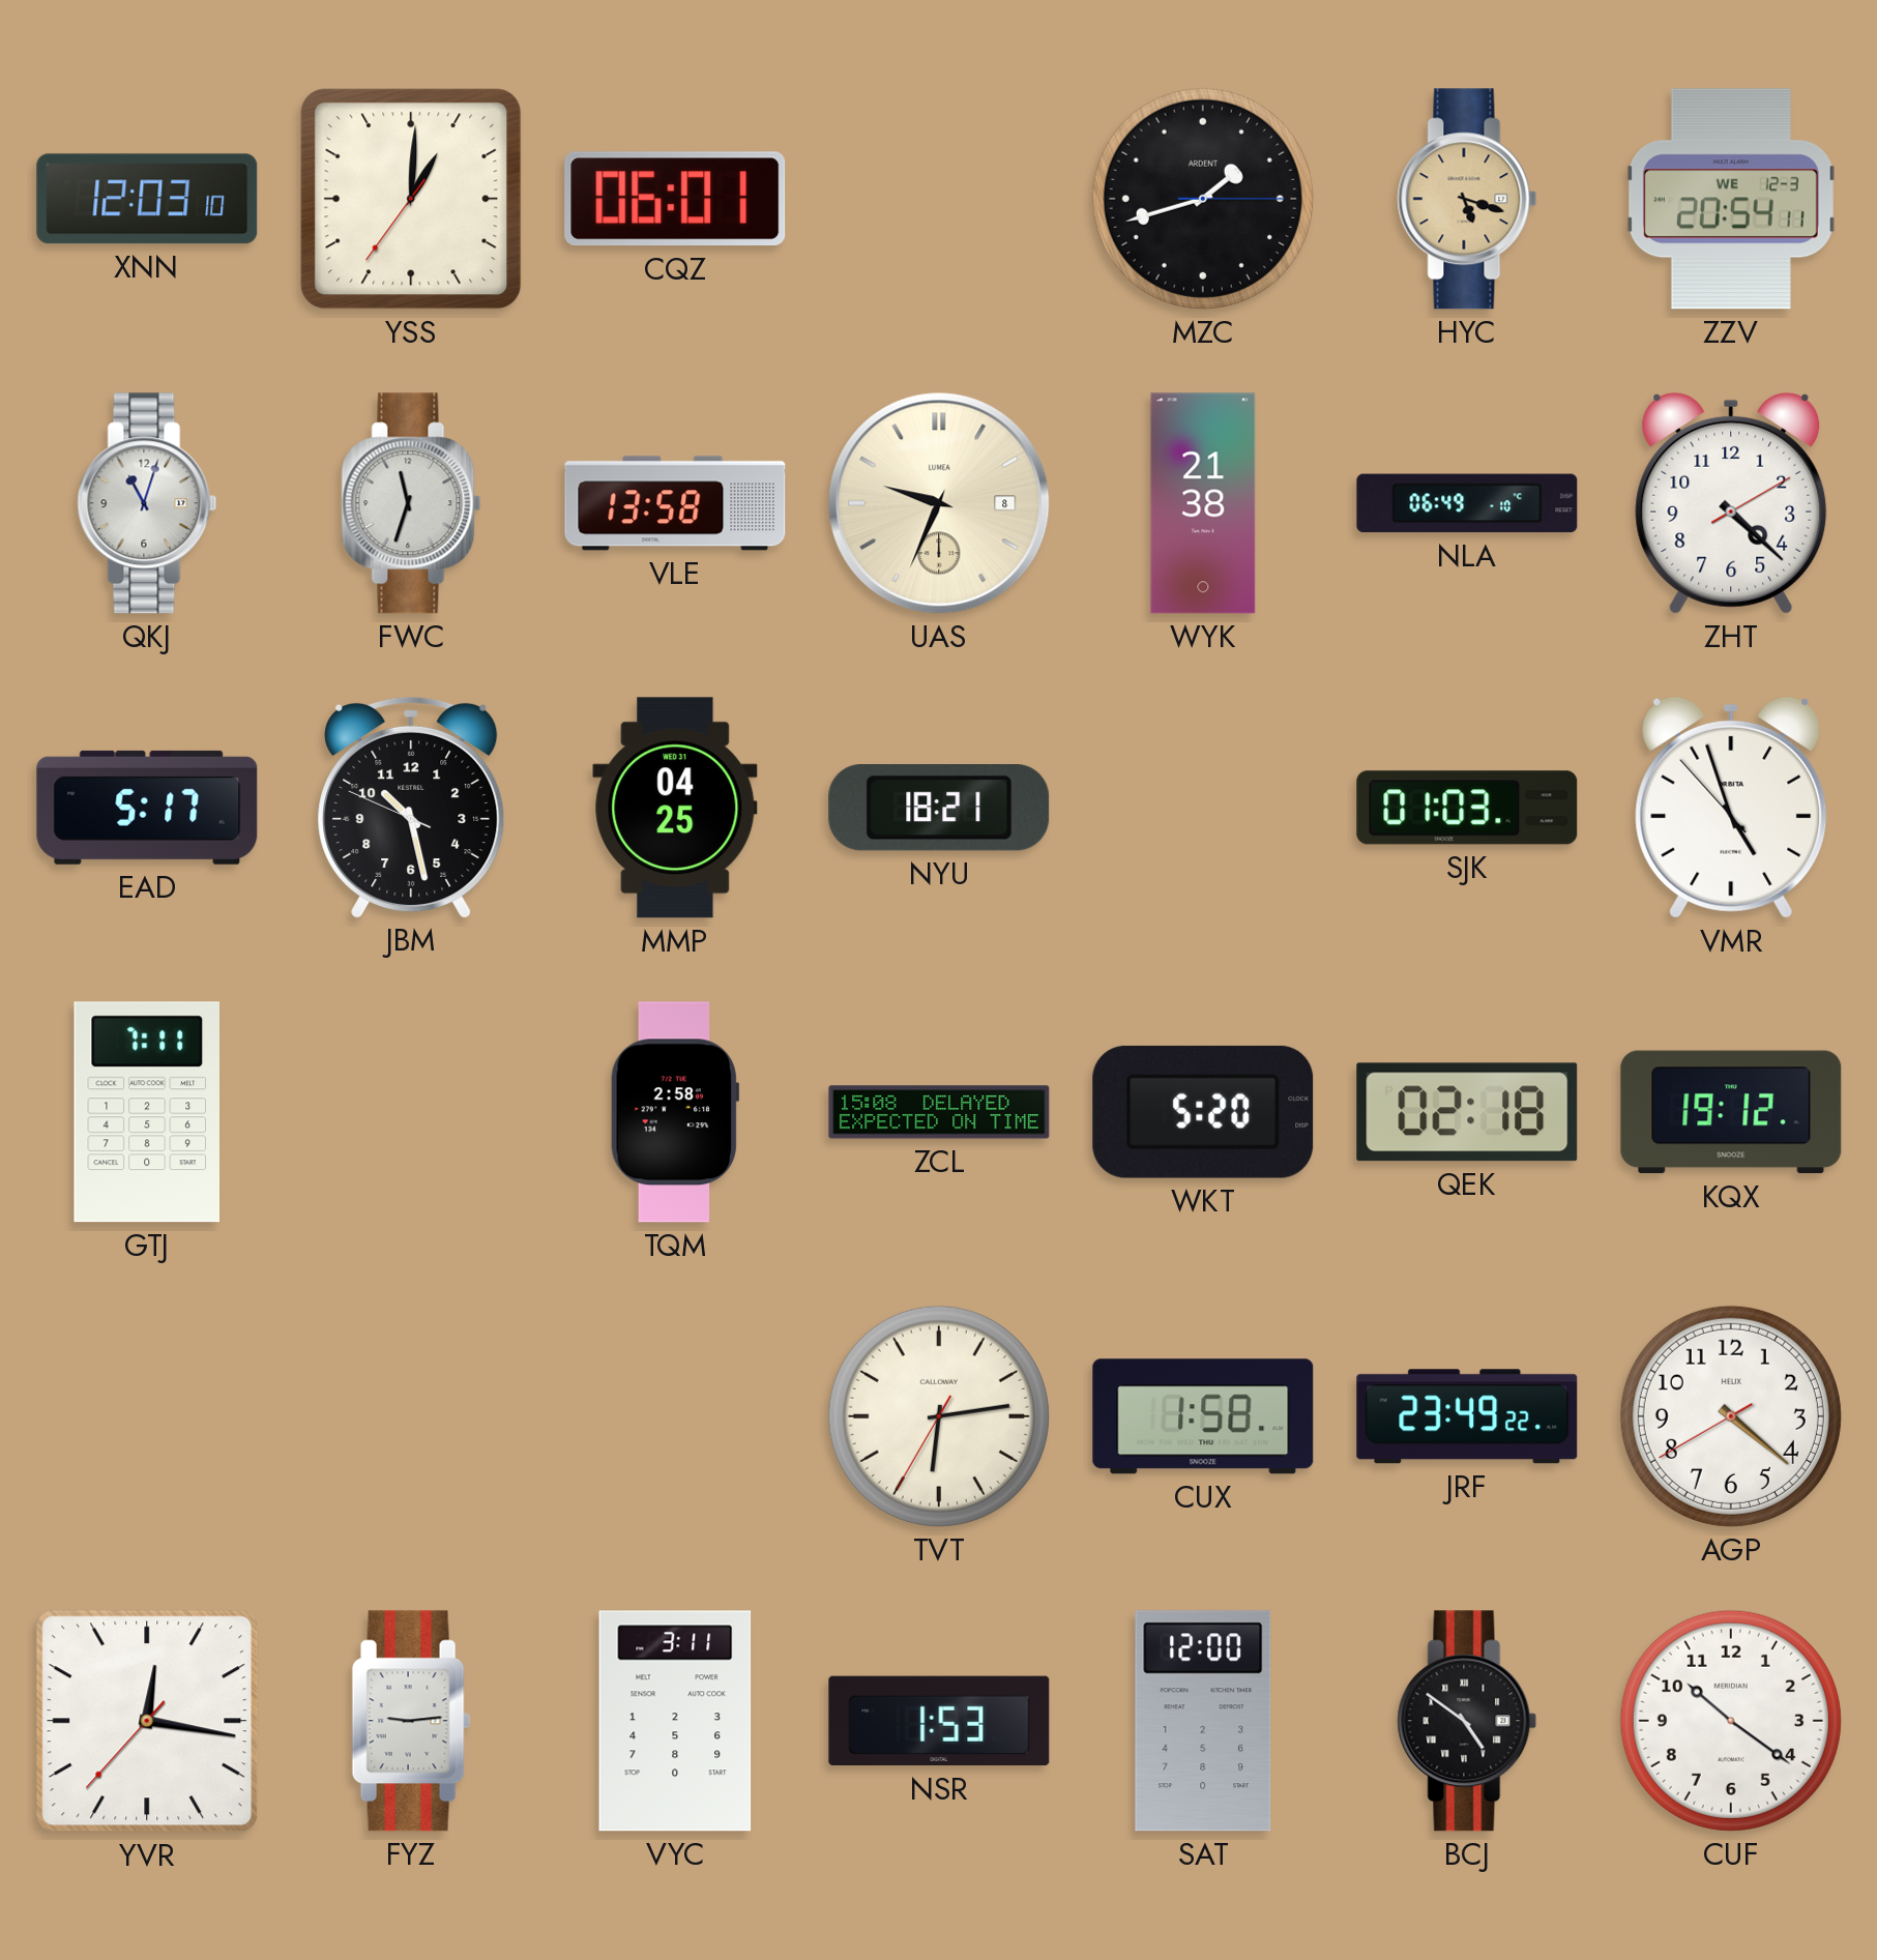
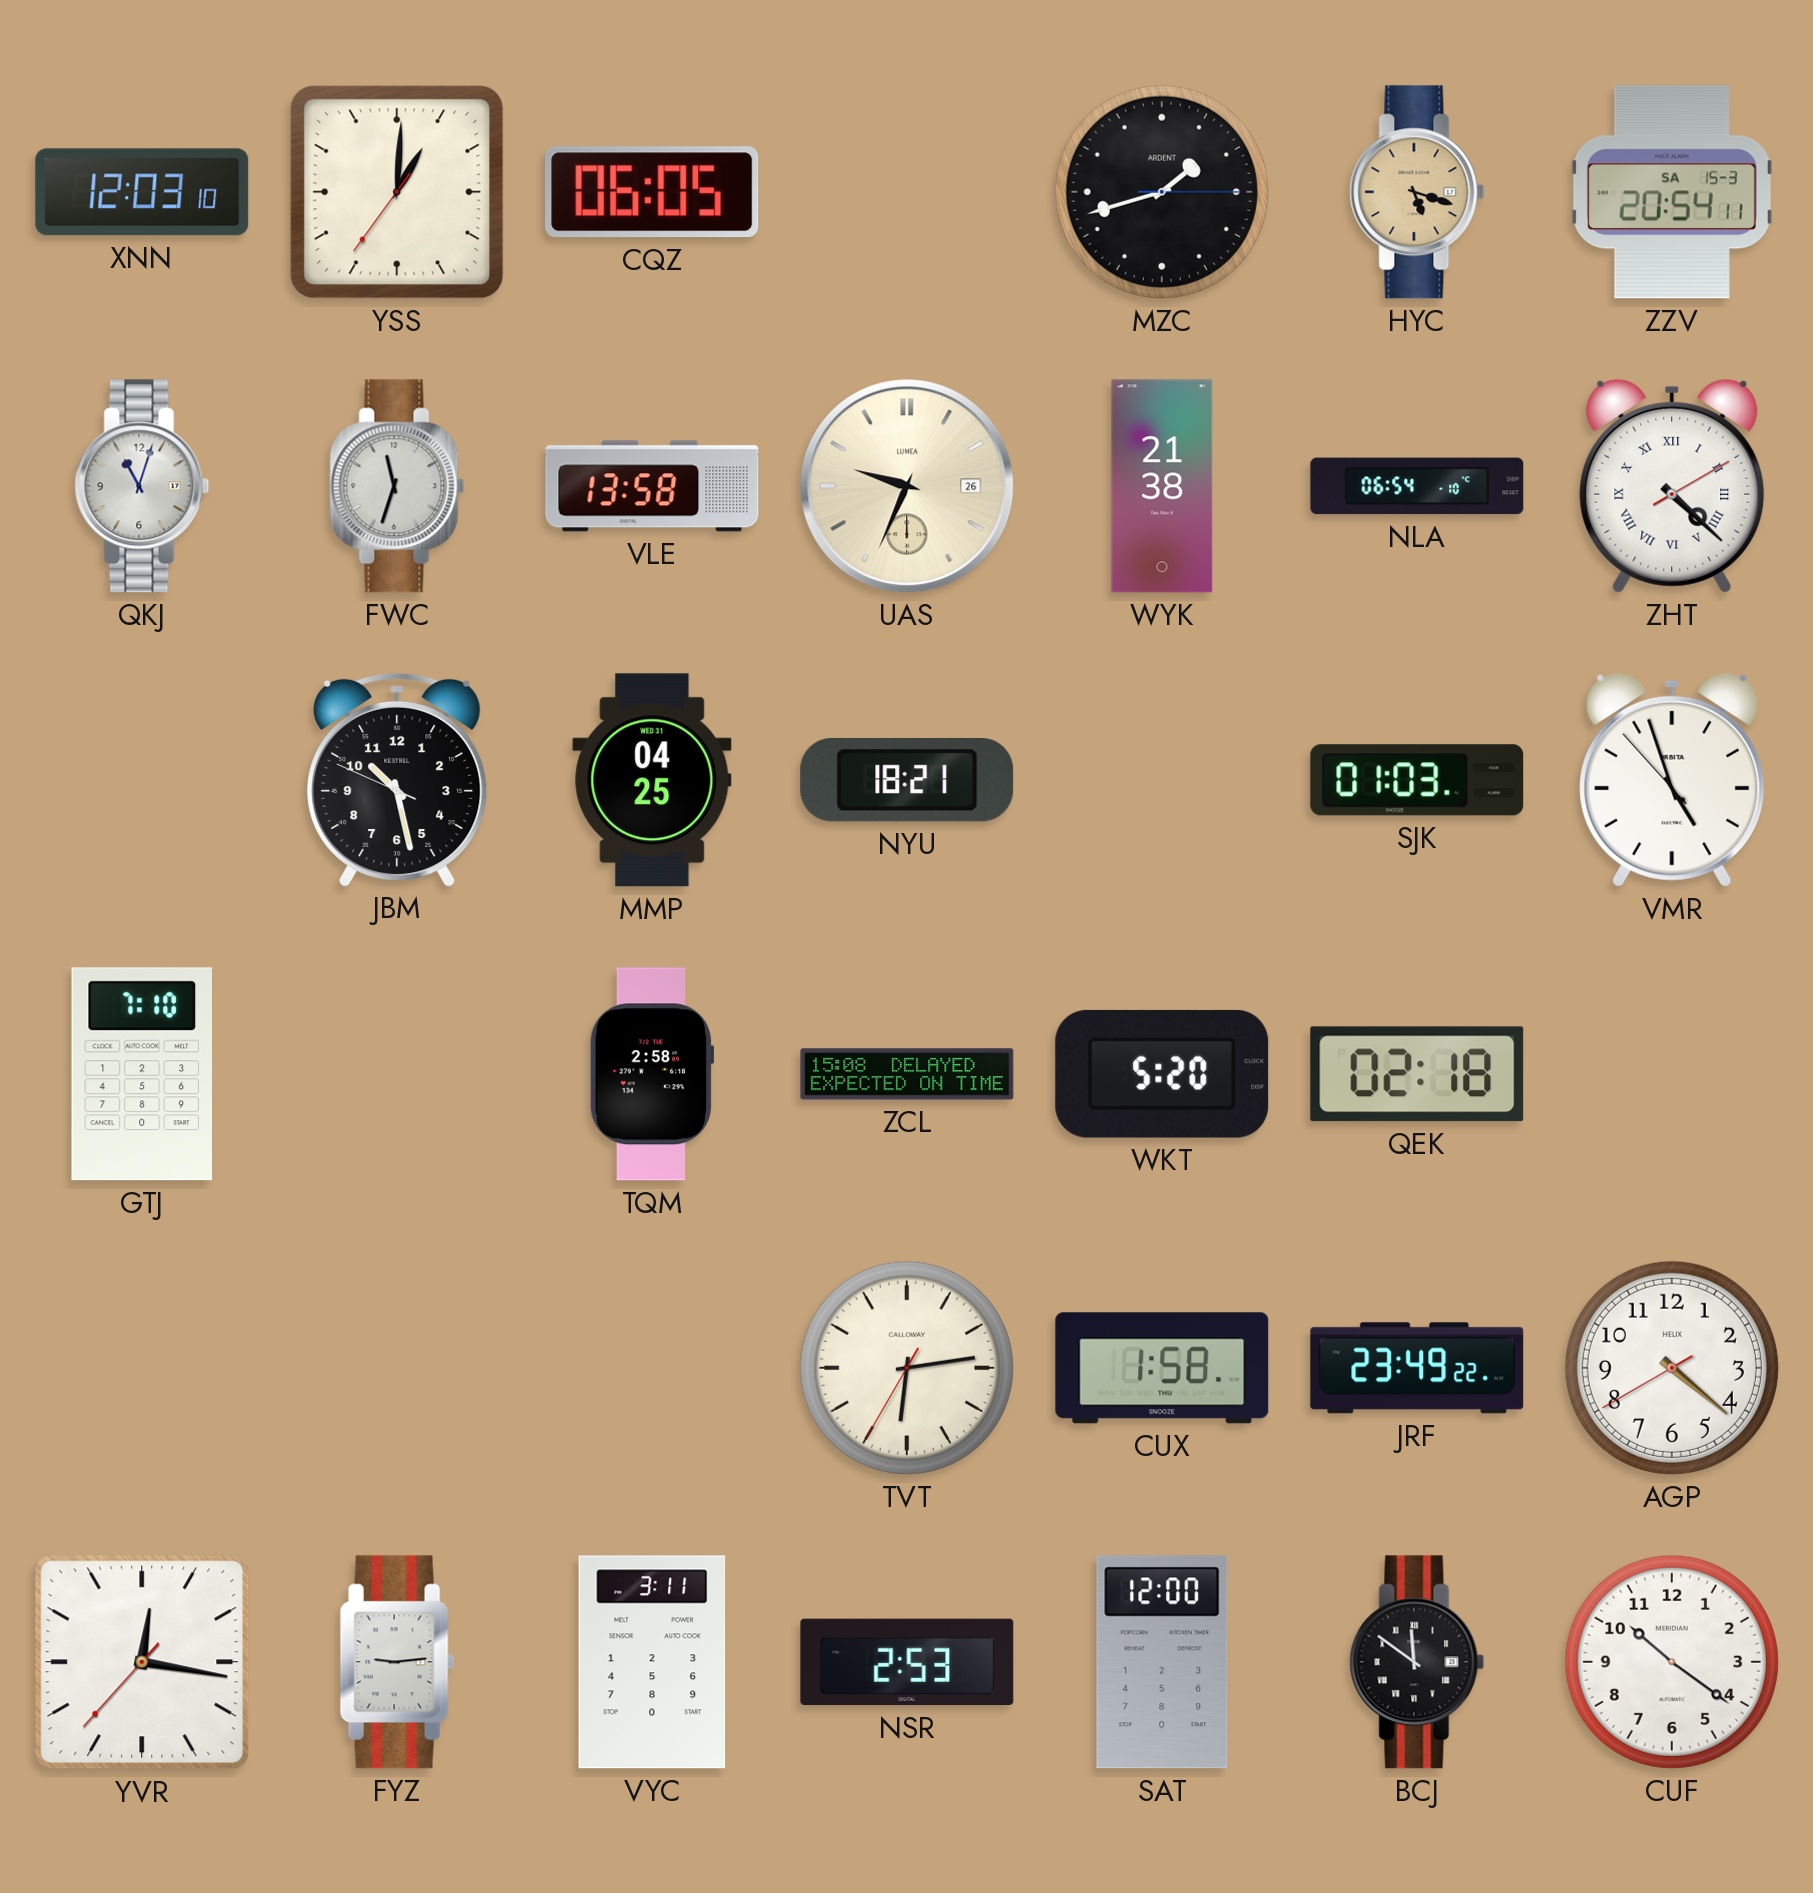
CQZ: 06:01 -> 06:05
ZZV date: WE 12-3 -> SA 15-3
UAS date: 8 -> 26
NLA: 06:49 -> 06:54
ZHT numerals: Arabic -> Roman
EAD: 5:17 -> none
GTJ: 7:11 -> 7:10
KQX: 19:12 -> none
NSR: 1:53 -> 2:53
BCJ: 4:51 -> 11:51
